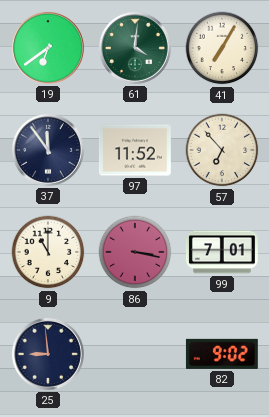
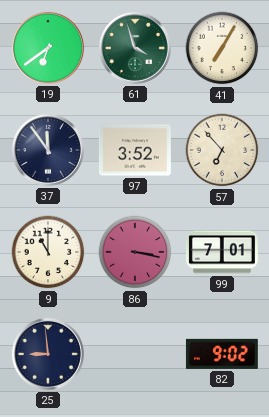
61: 4:01 -> 3:57
97: 11:52 -> 3:52
